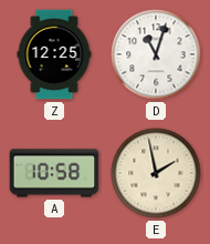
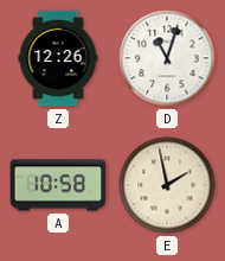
Z: 12:25 -> 12:26
